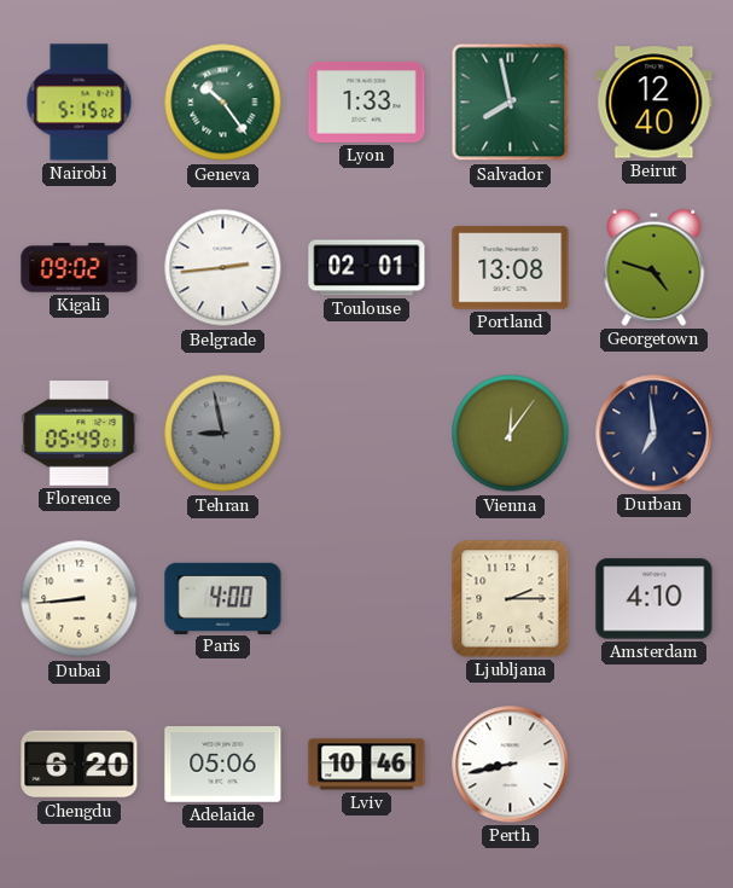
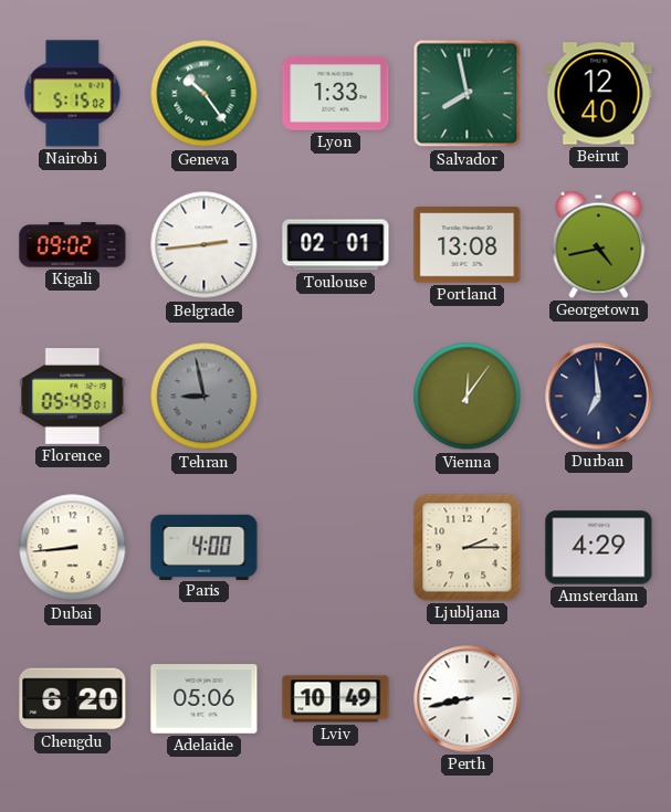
Georgetown: 4:48 -> 4:43
Amsterdam: 4:10 -> 4:29
Lviv: 10:46 -> 10:49
